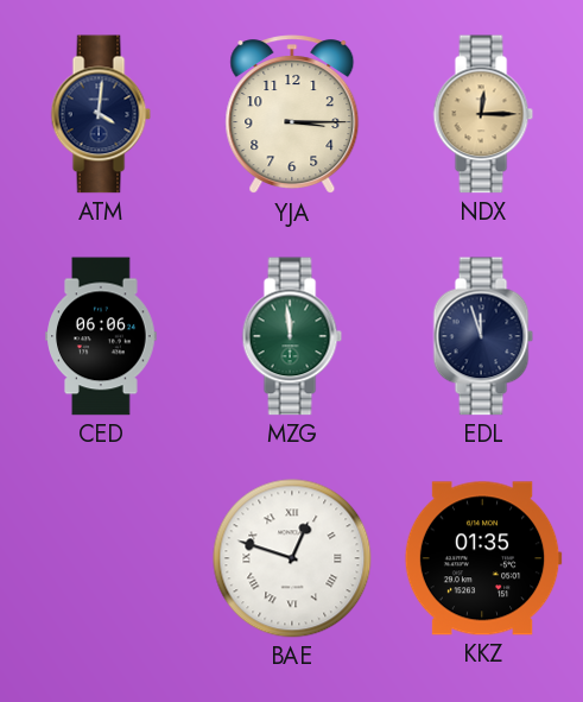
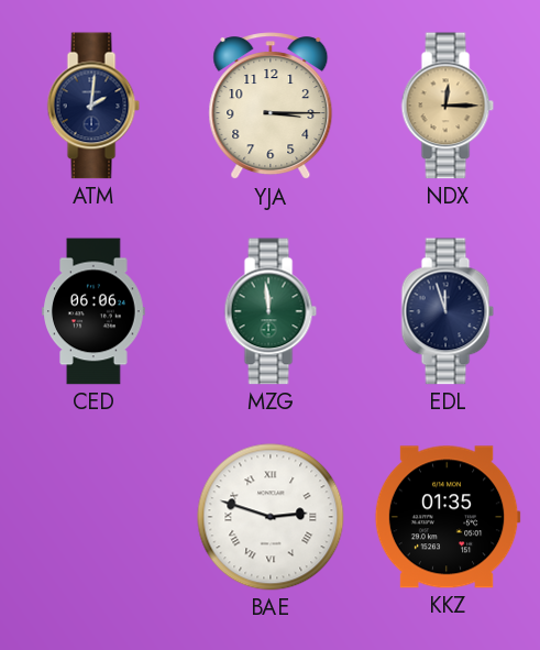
ATM: 4:01 -> 2:01
BAE: 12:48 -> 2:48
